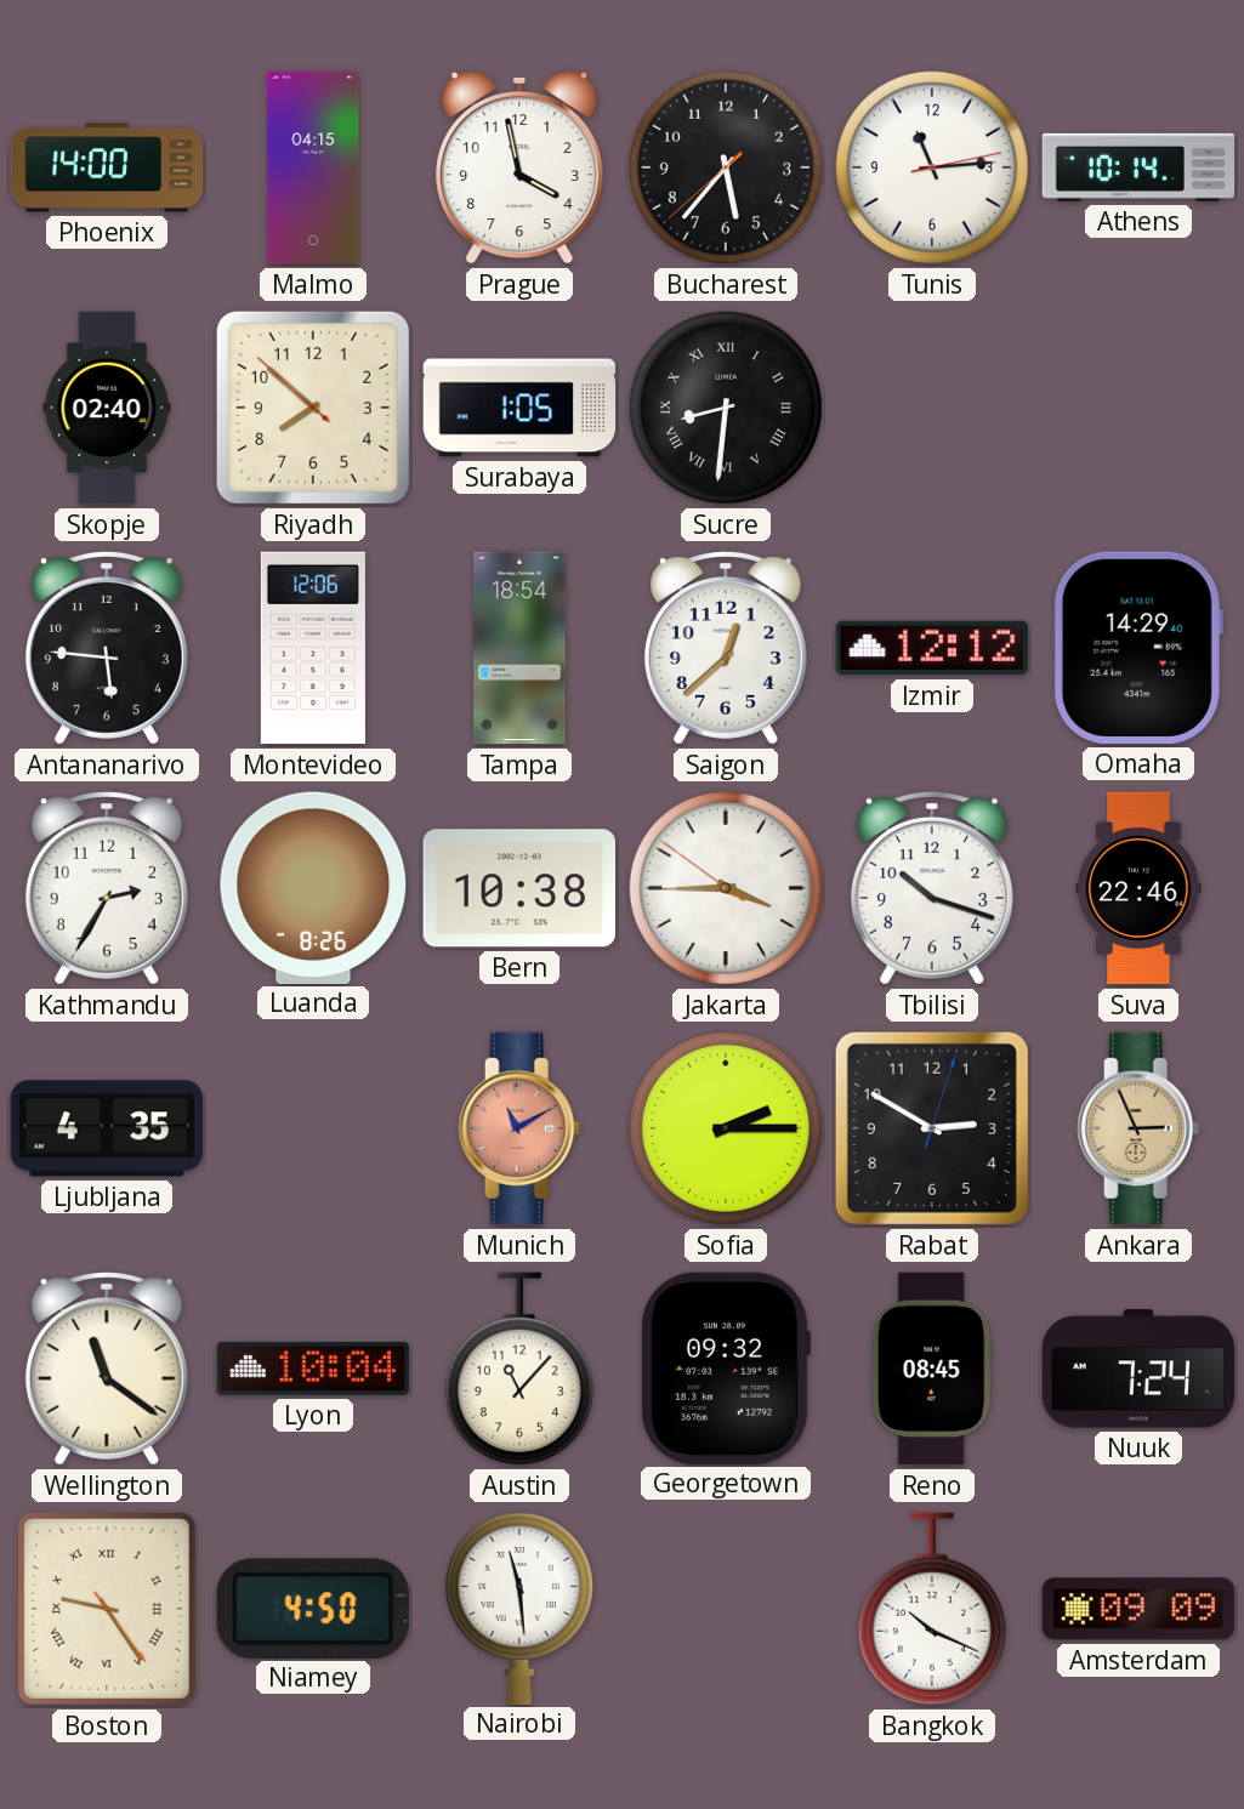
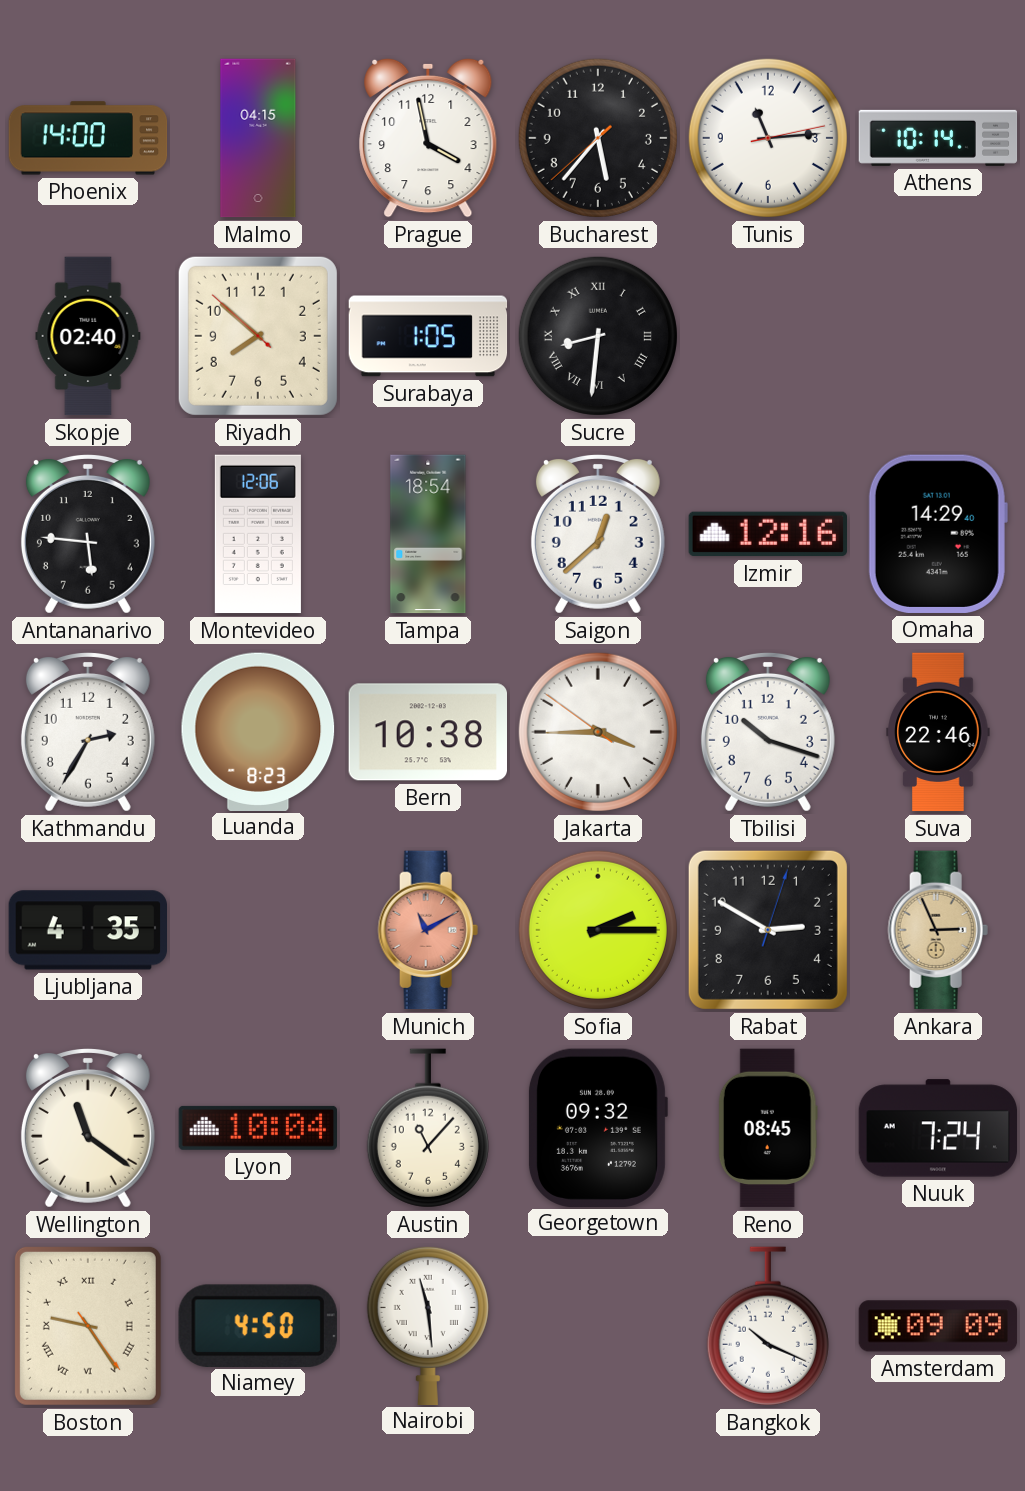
Izmir: 12:12 -> 12:16
Luanda: 8:26 -> 8:23
